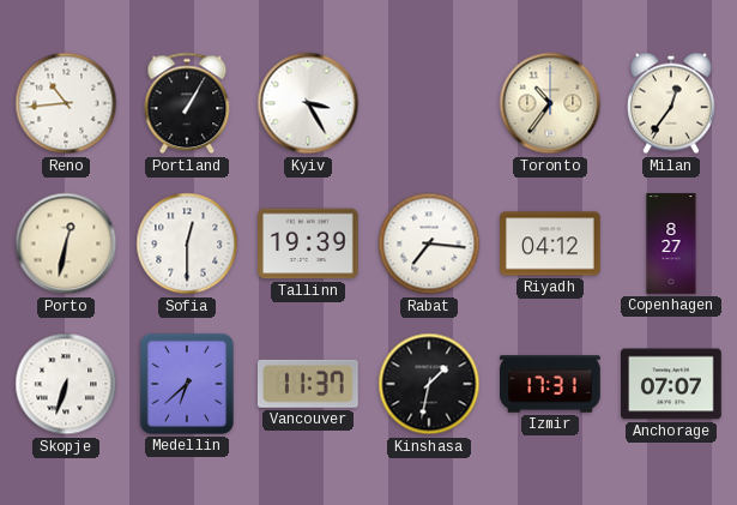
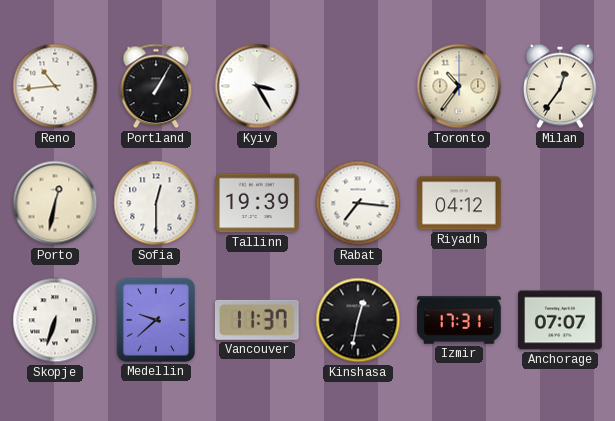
Copenhagen: 8:27 -> none
Medellin: 6:38 -> 9:38
Kinshasa: 1:32 -> 12:32
